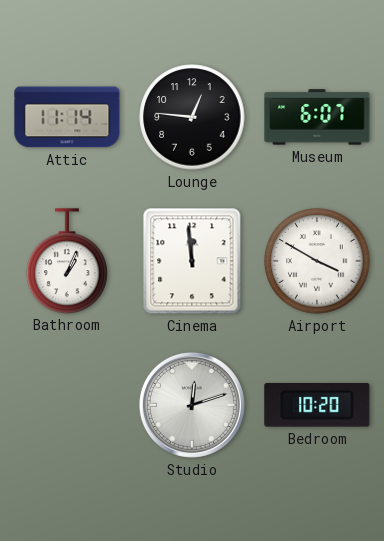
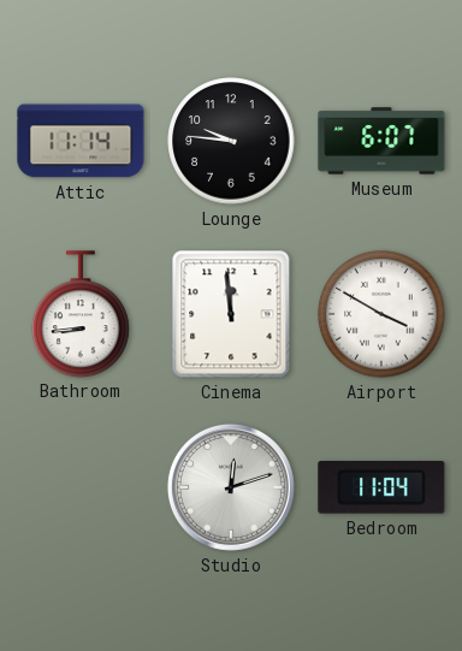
Lounge: 12:46 -> 9:46
Bathroom: 1:04 -> 8:44
Bedroom: 10:20 -> 11:04
